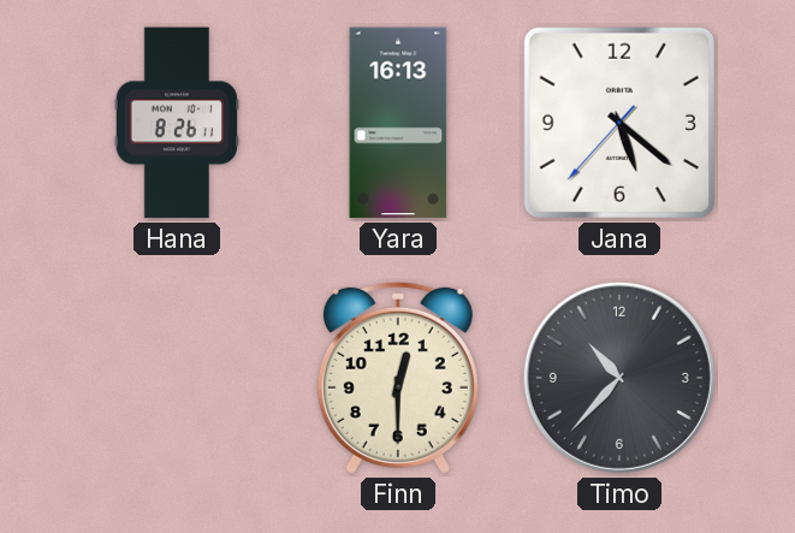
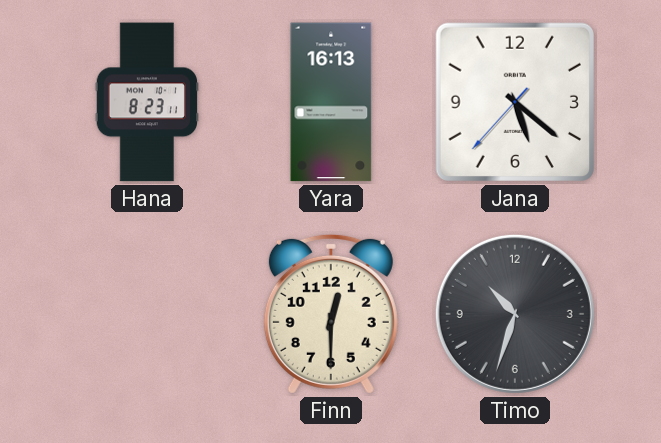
Hana: 8:26 -> 8:23
Timo: 10:37 -> 10:33
